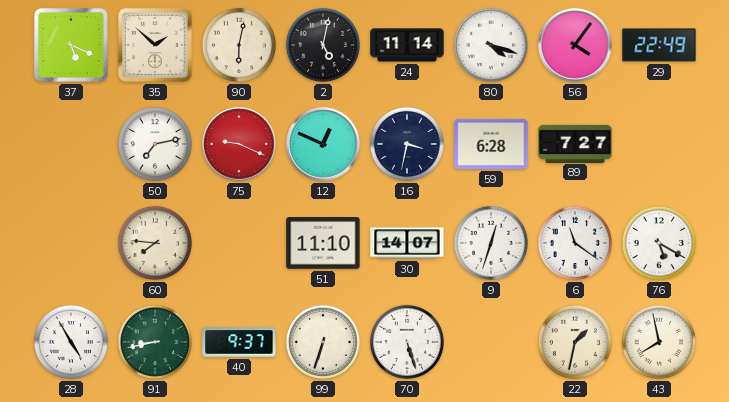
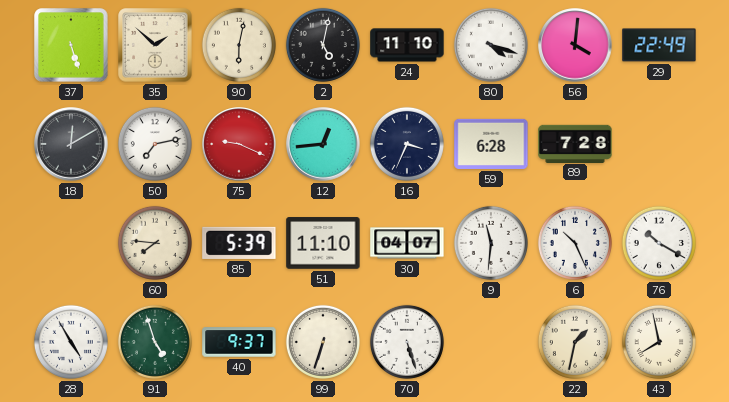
37: 5:19 -> 5:27
24: 11:14 -> 11:10
56: 4:06 -> 4:01
18: none -> 12:10
12: 12:49 -> 12:44
16: 3:32 -> 3:34
89: 7:27 -> 7:28
85: none -> 5:39
30: 14:07 -> 04:07
9: 12:33 -> 11:31
6: 11:21 -> 10:26
76: 5:20 -> 10:20
91: 8:43 -> 4:57
